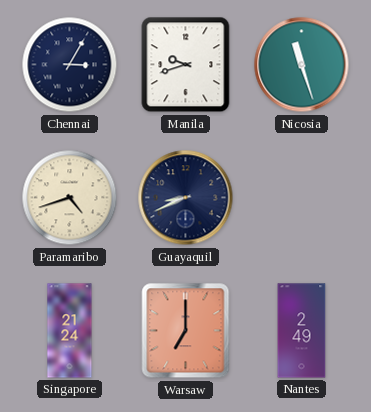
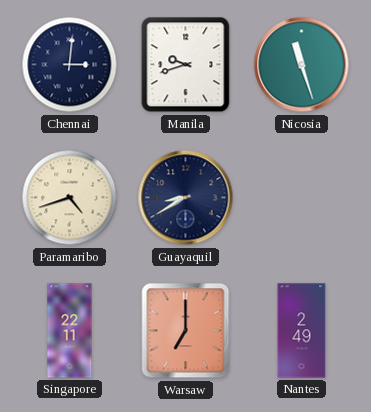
Chennai: 3:05 -> 3:01
Guayaquil: 8:41 -> 8:40
Singapore: 21:24 -> 22:11
